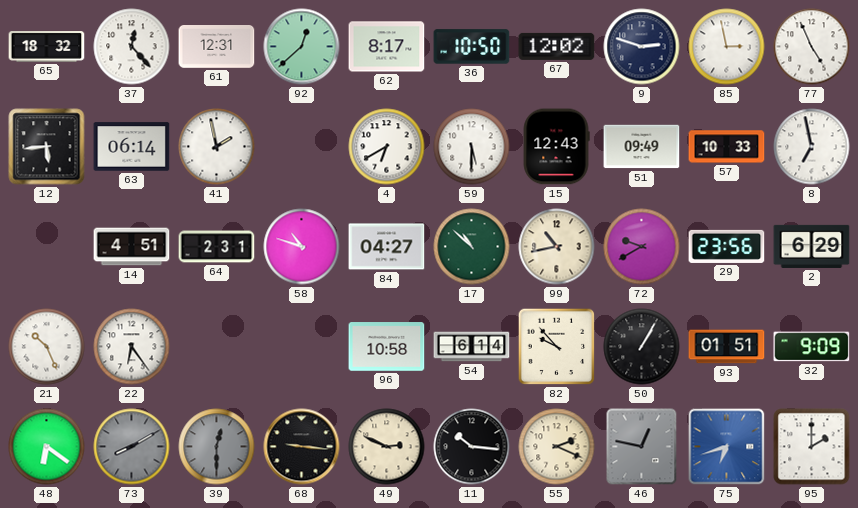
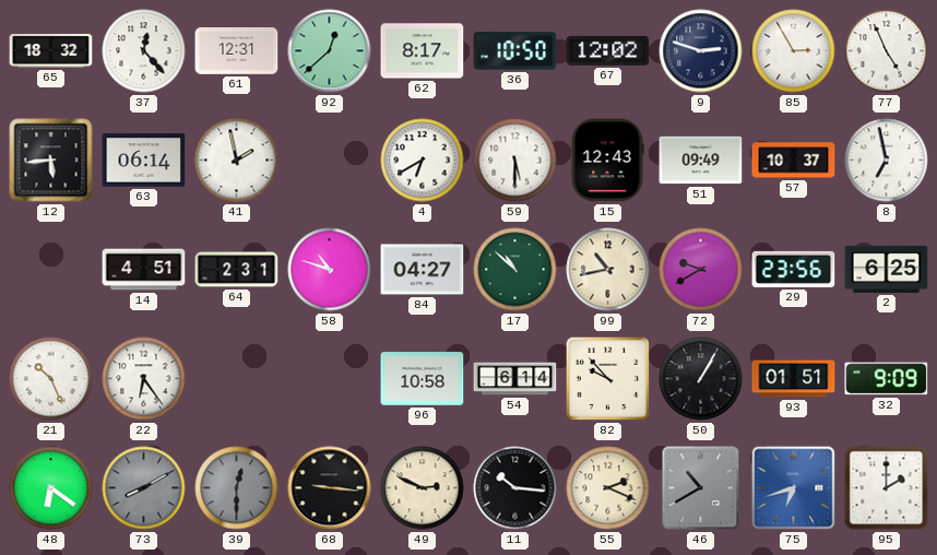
85: 2:58 -> 2:55
57: 10:33 -> 10:37
2: 6:29 -> 6:25
46: 12:47 -> 10:40
